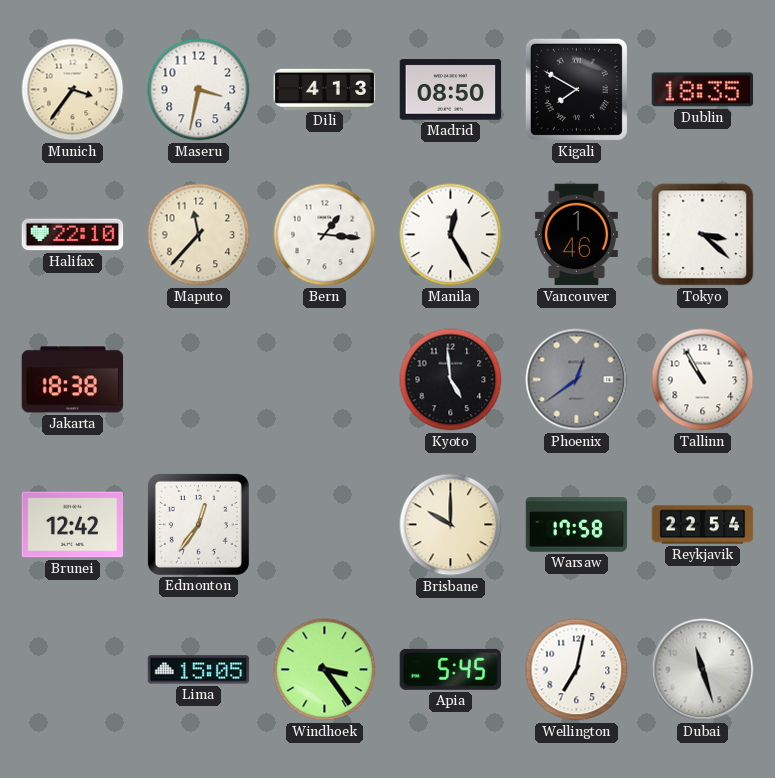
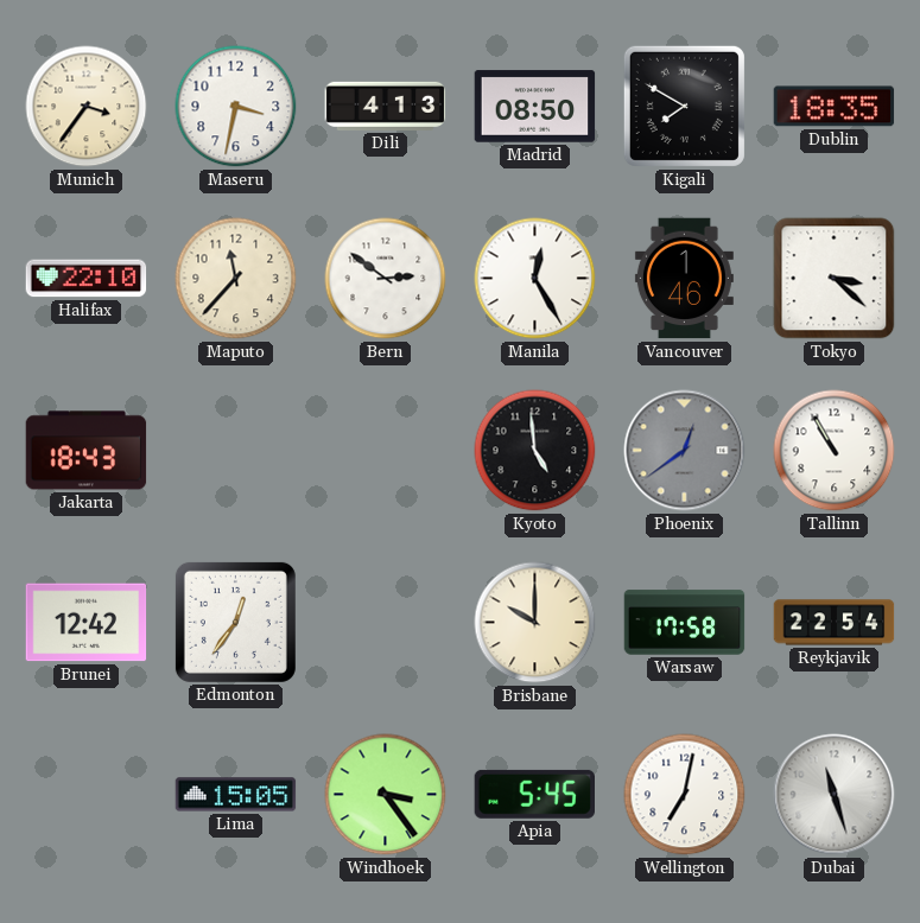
Bern: 1:16 -> 2:51
Jakarta: 18:38 -> 18:43
